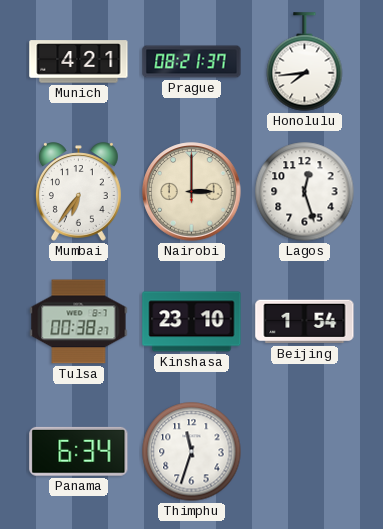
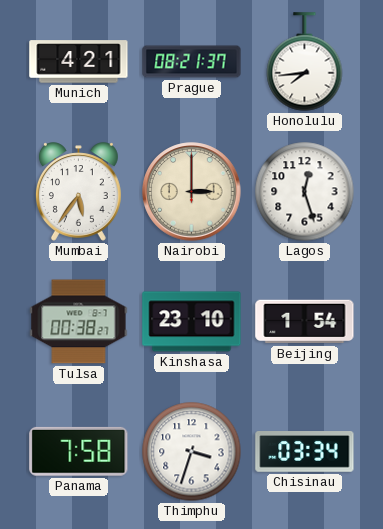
Mumbai: 6:36 -> 5:36
Panama: 6:34 -> 7:58
Thimphu: 11:33 -> 3:33
Chisinau: none -> 03:34
